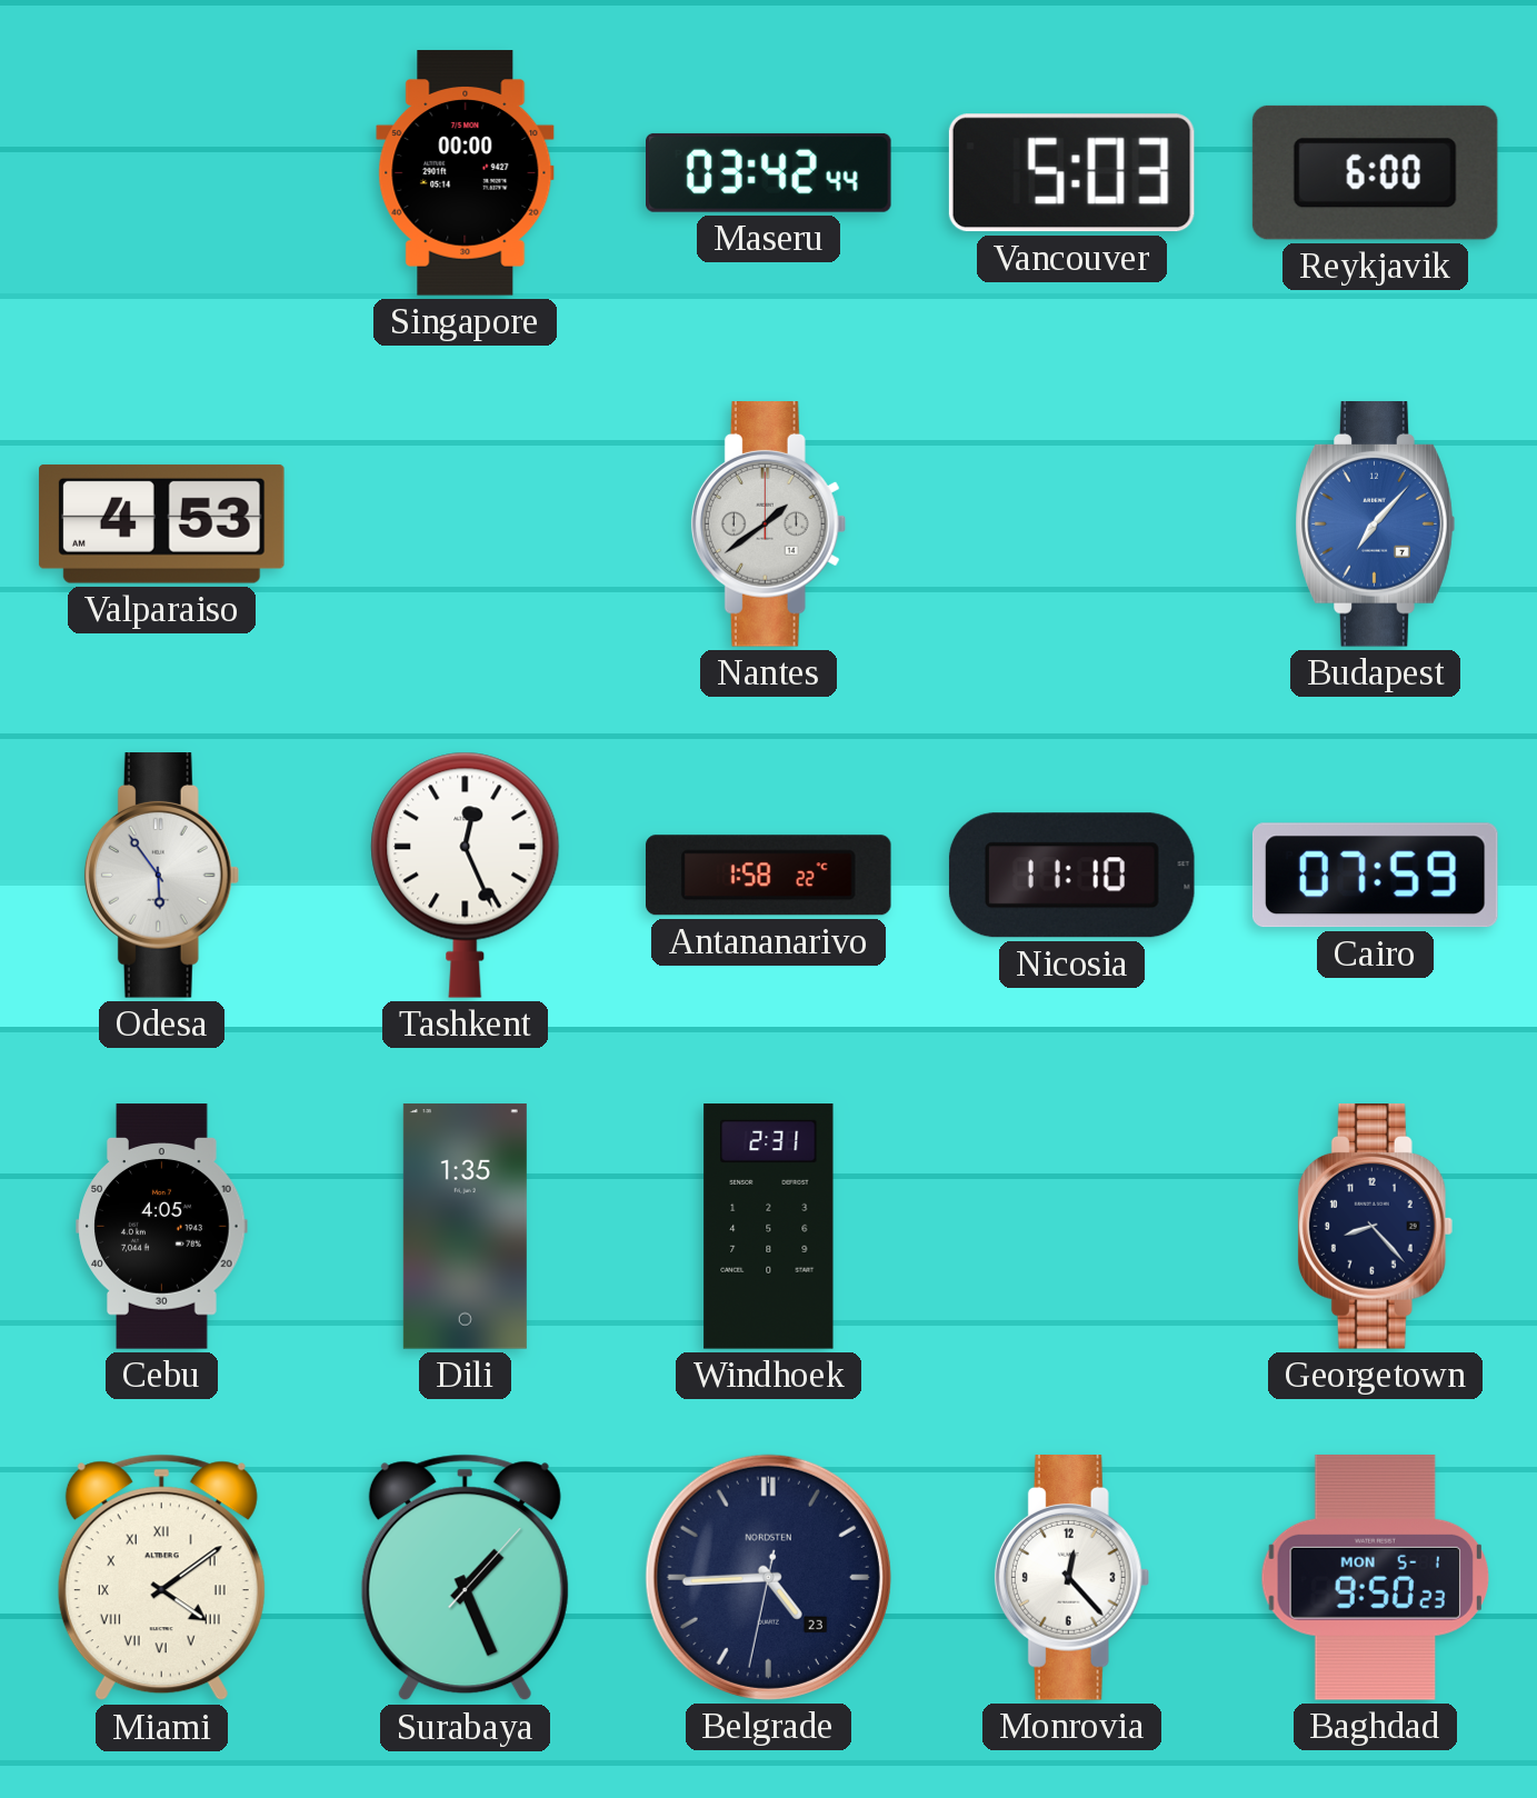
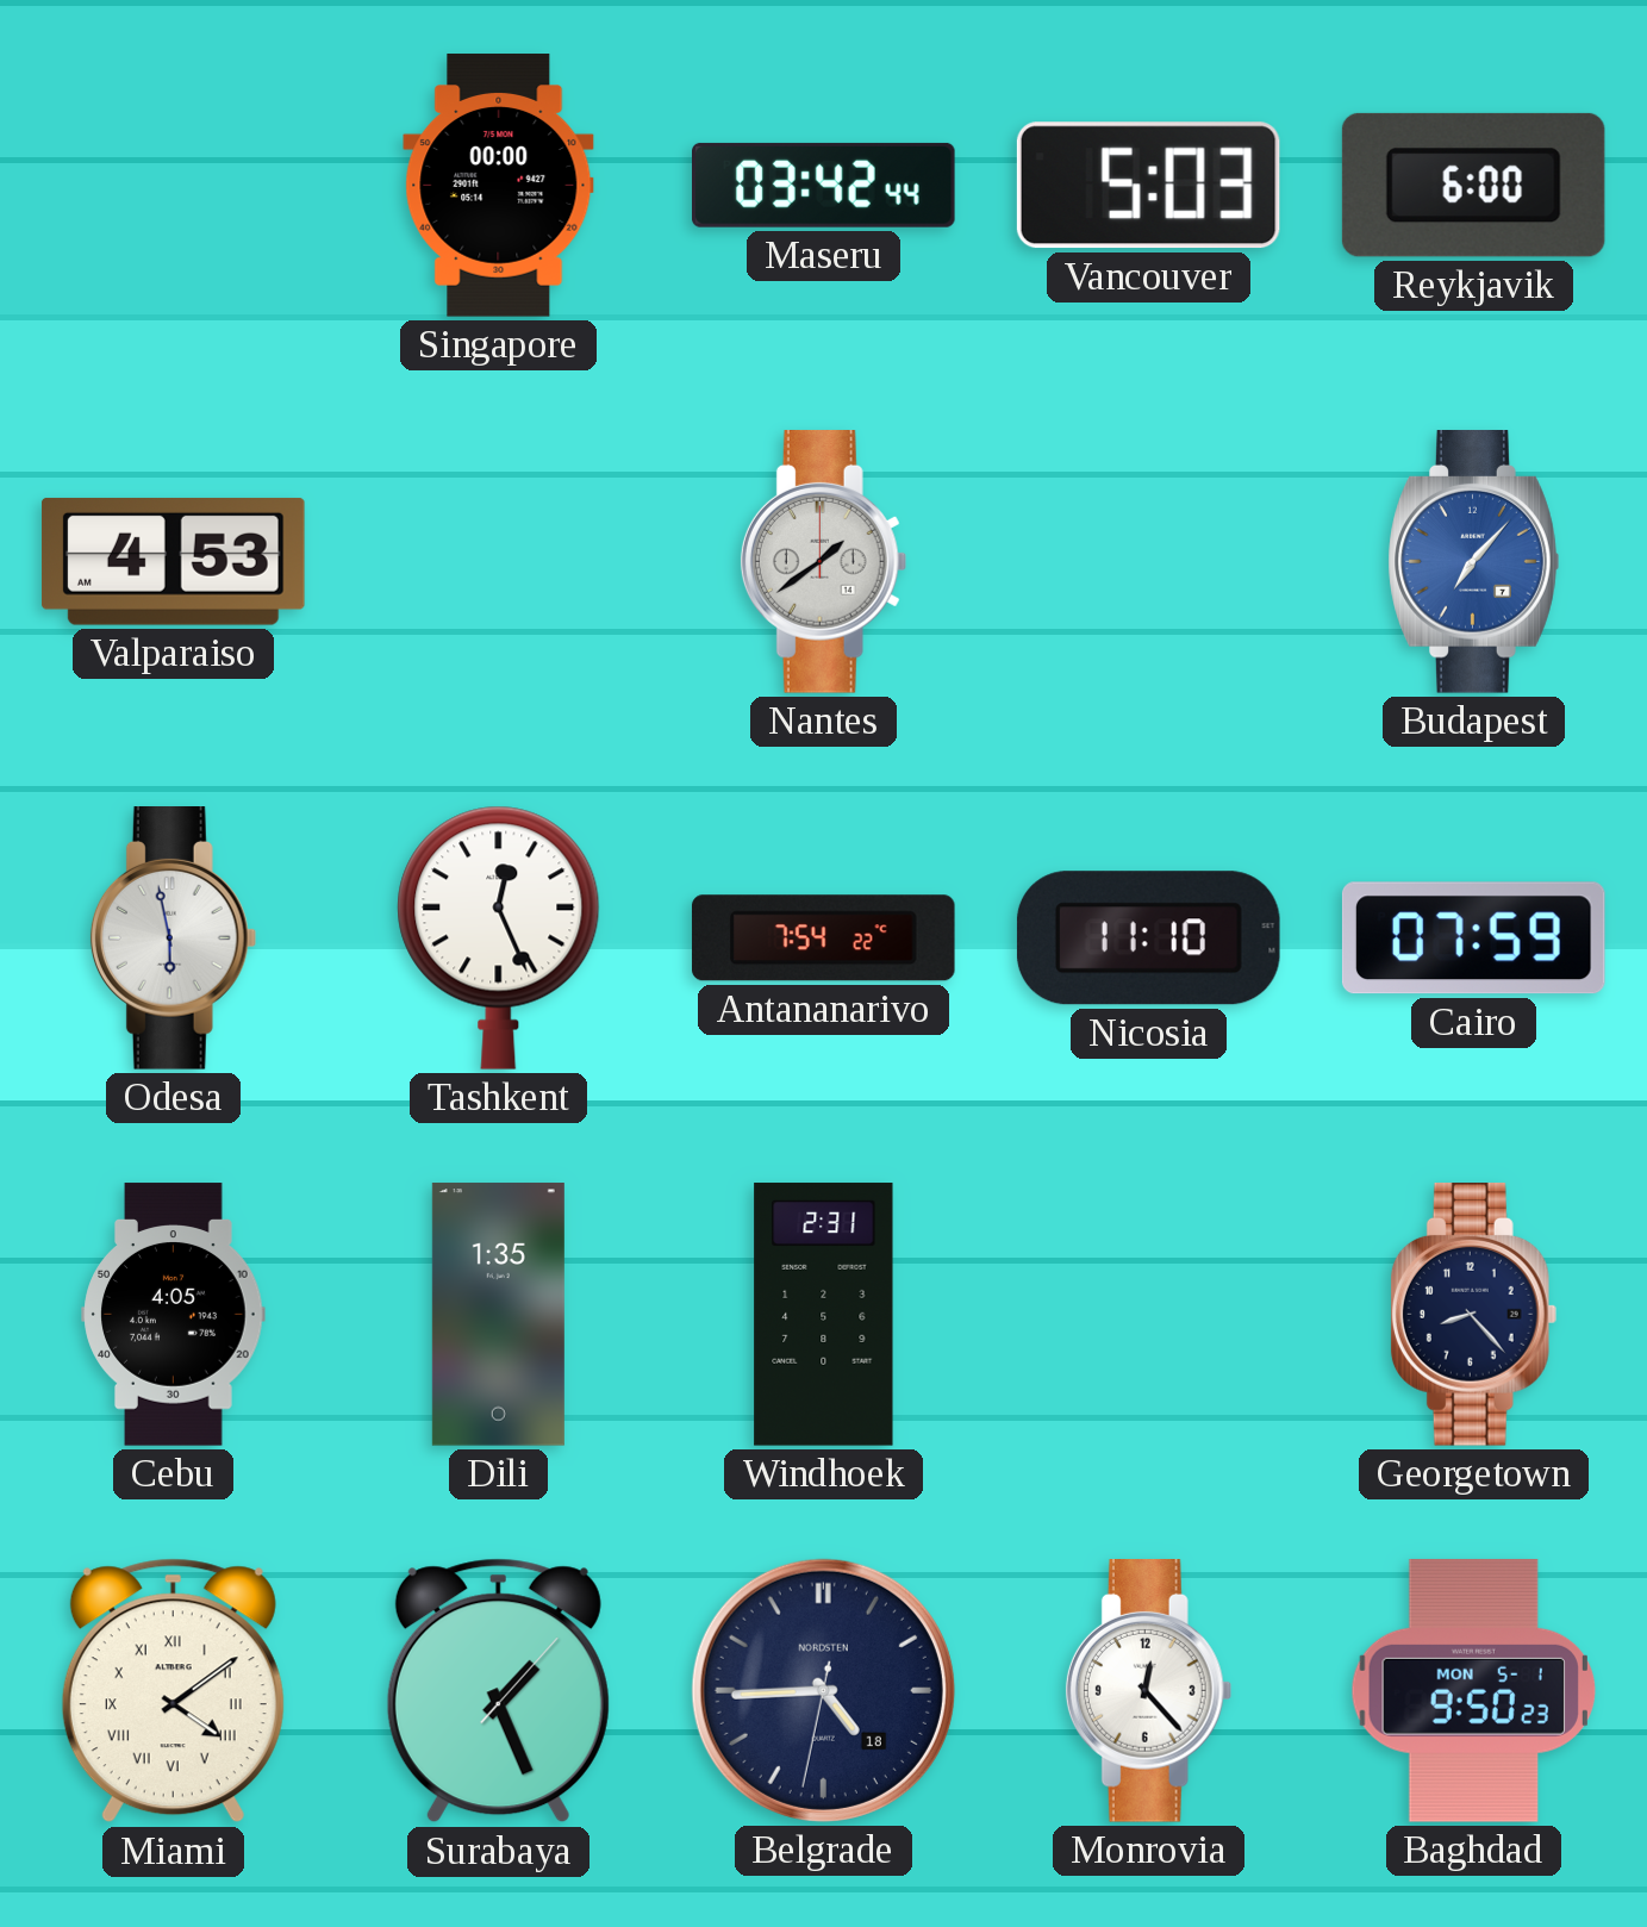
Odesa: 5:54 -> 5:58
Antananarivo: 1:58 -> 7:54
Belgrade date: 23 -> 18
